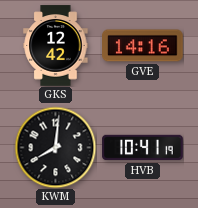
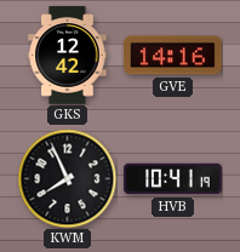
KWM: 8:01 -> 7:56
